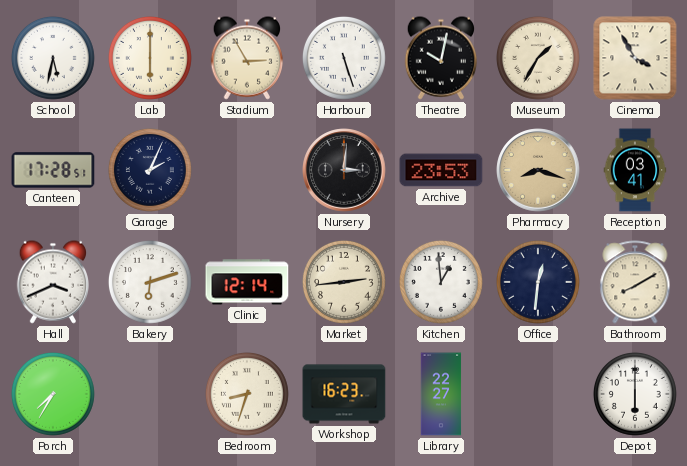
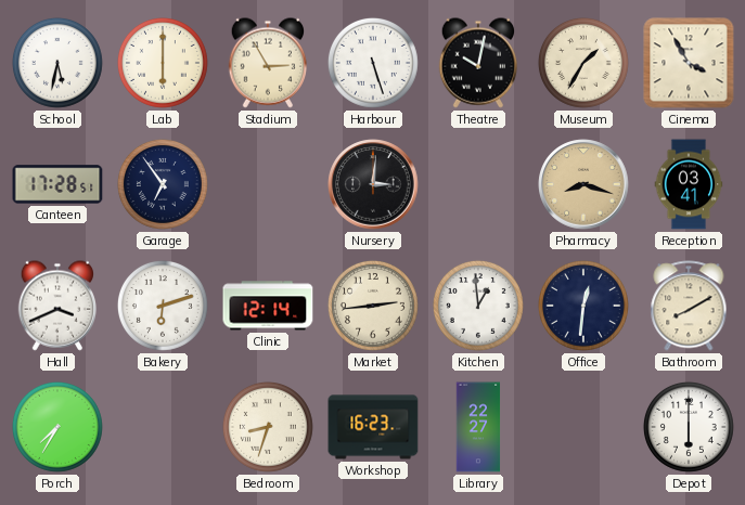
Garage: 2:04 -> 6:54
Archive: 23:53 -> none
